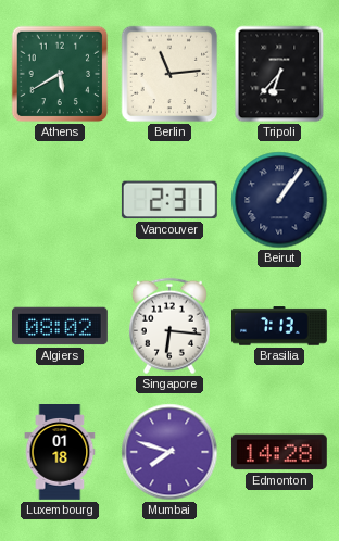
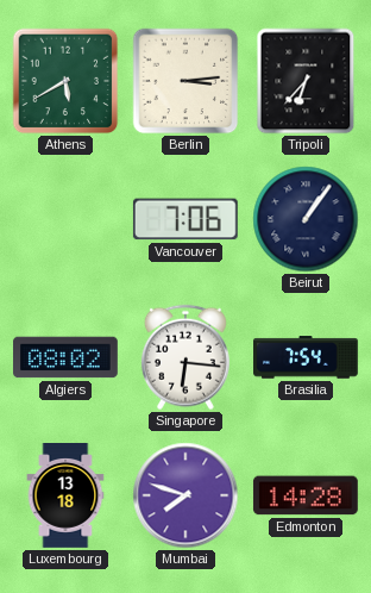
Berlin: 11:14 -> 3:14
Vancouver: 2:31 -> 7:06
Brasilia: 7:13 -> 7:54
Luxembourg: 01:18 -> 13:18
